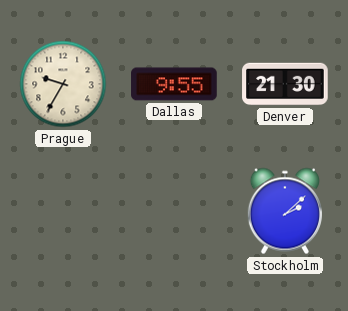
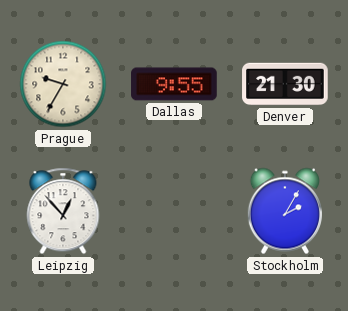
Leipzig: none -> 12:53
Stockholm: 2:08 -> 2:05
